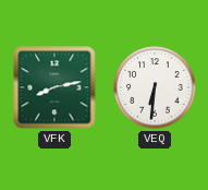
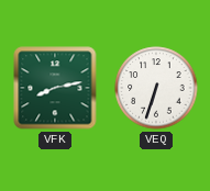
VEQ: 6:31 -> 6:33
